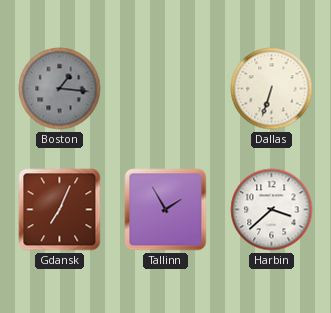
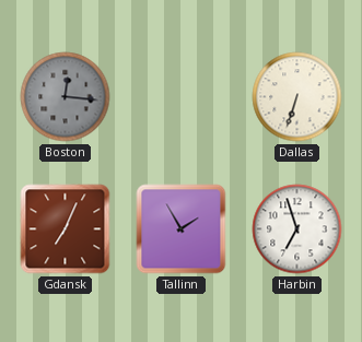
Boston: 1:16 -> 12:16
Harbin: 3:38 -> 6:57
